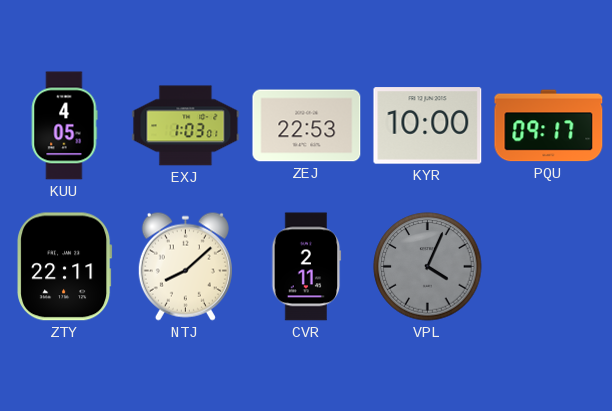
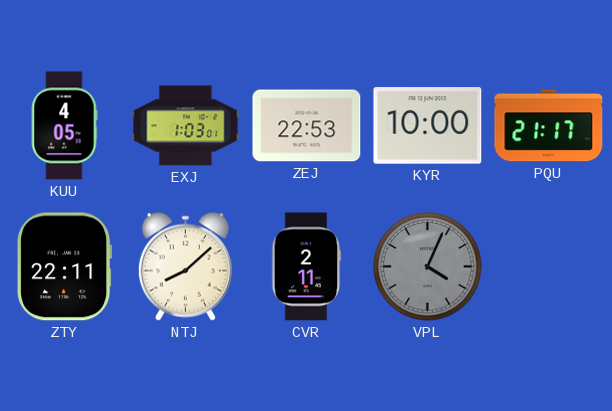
PQU: 09:17 -> 21:17
